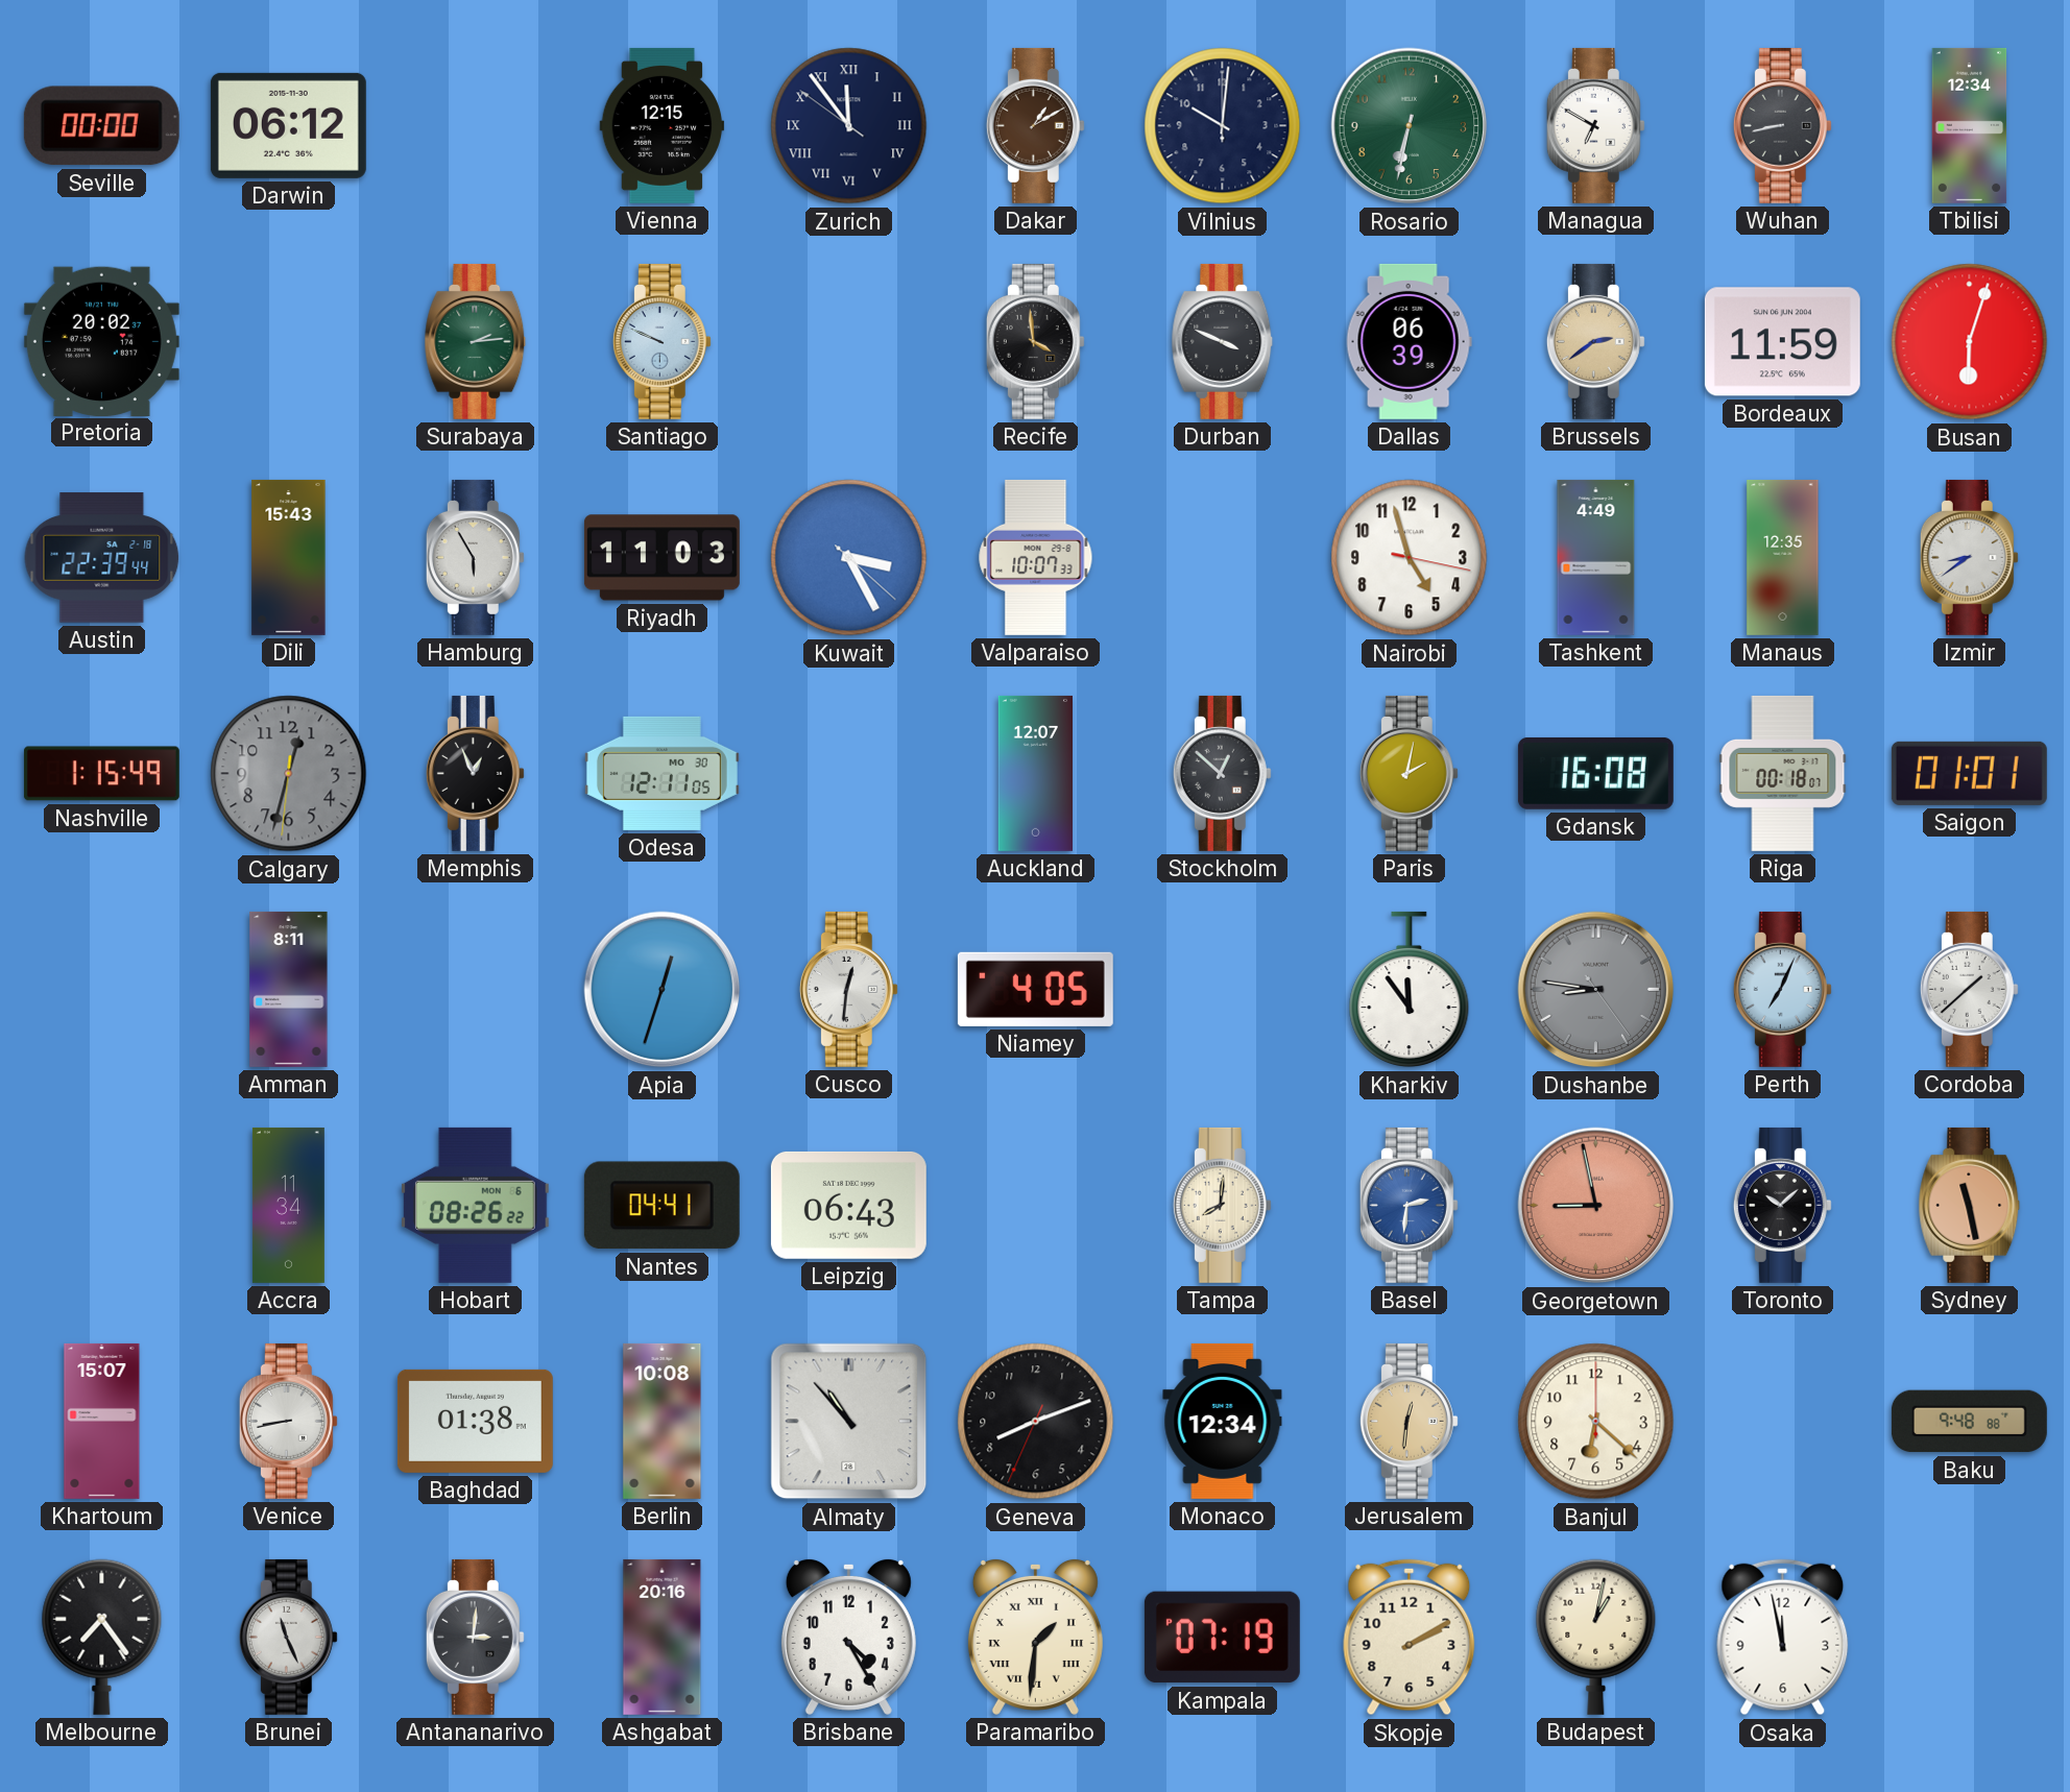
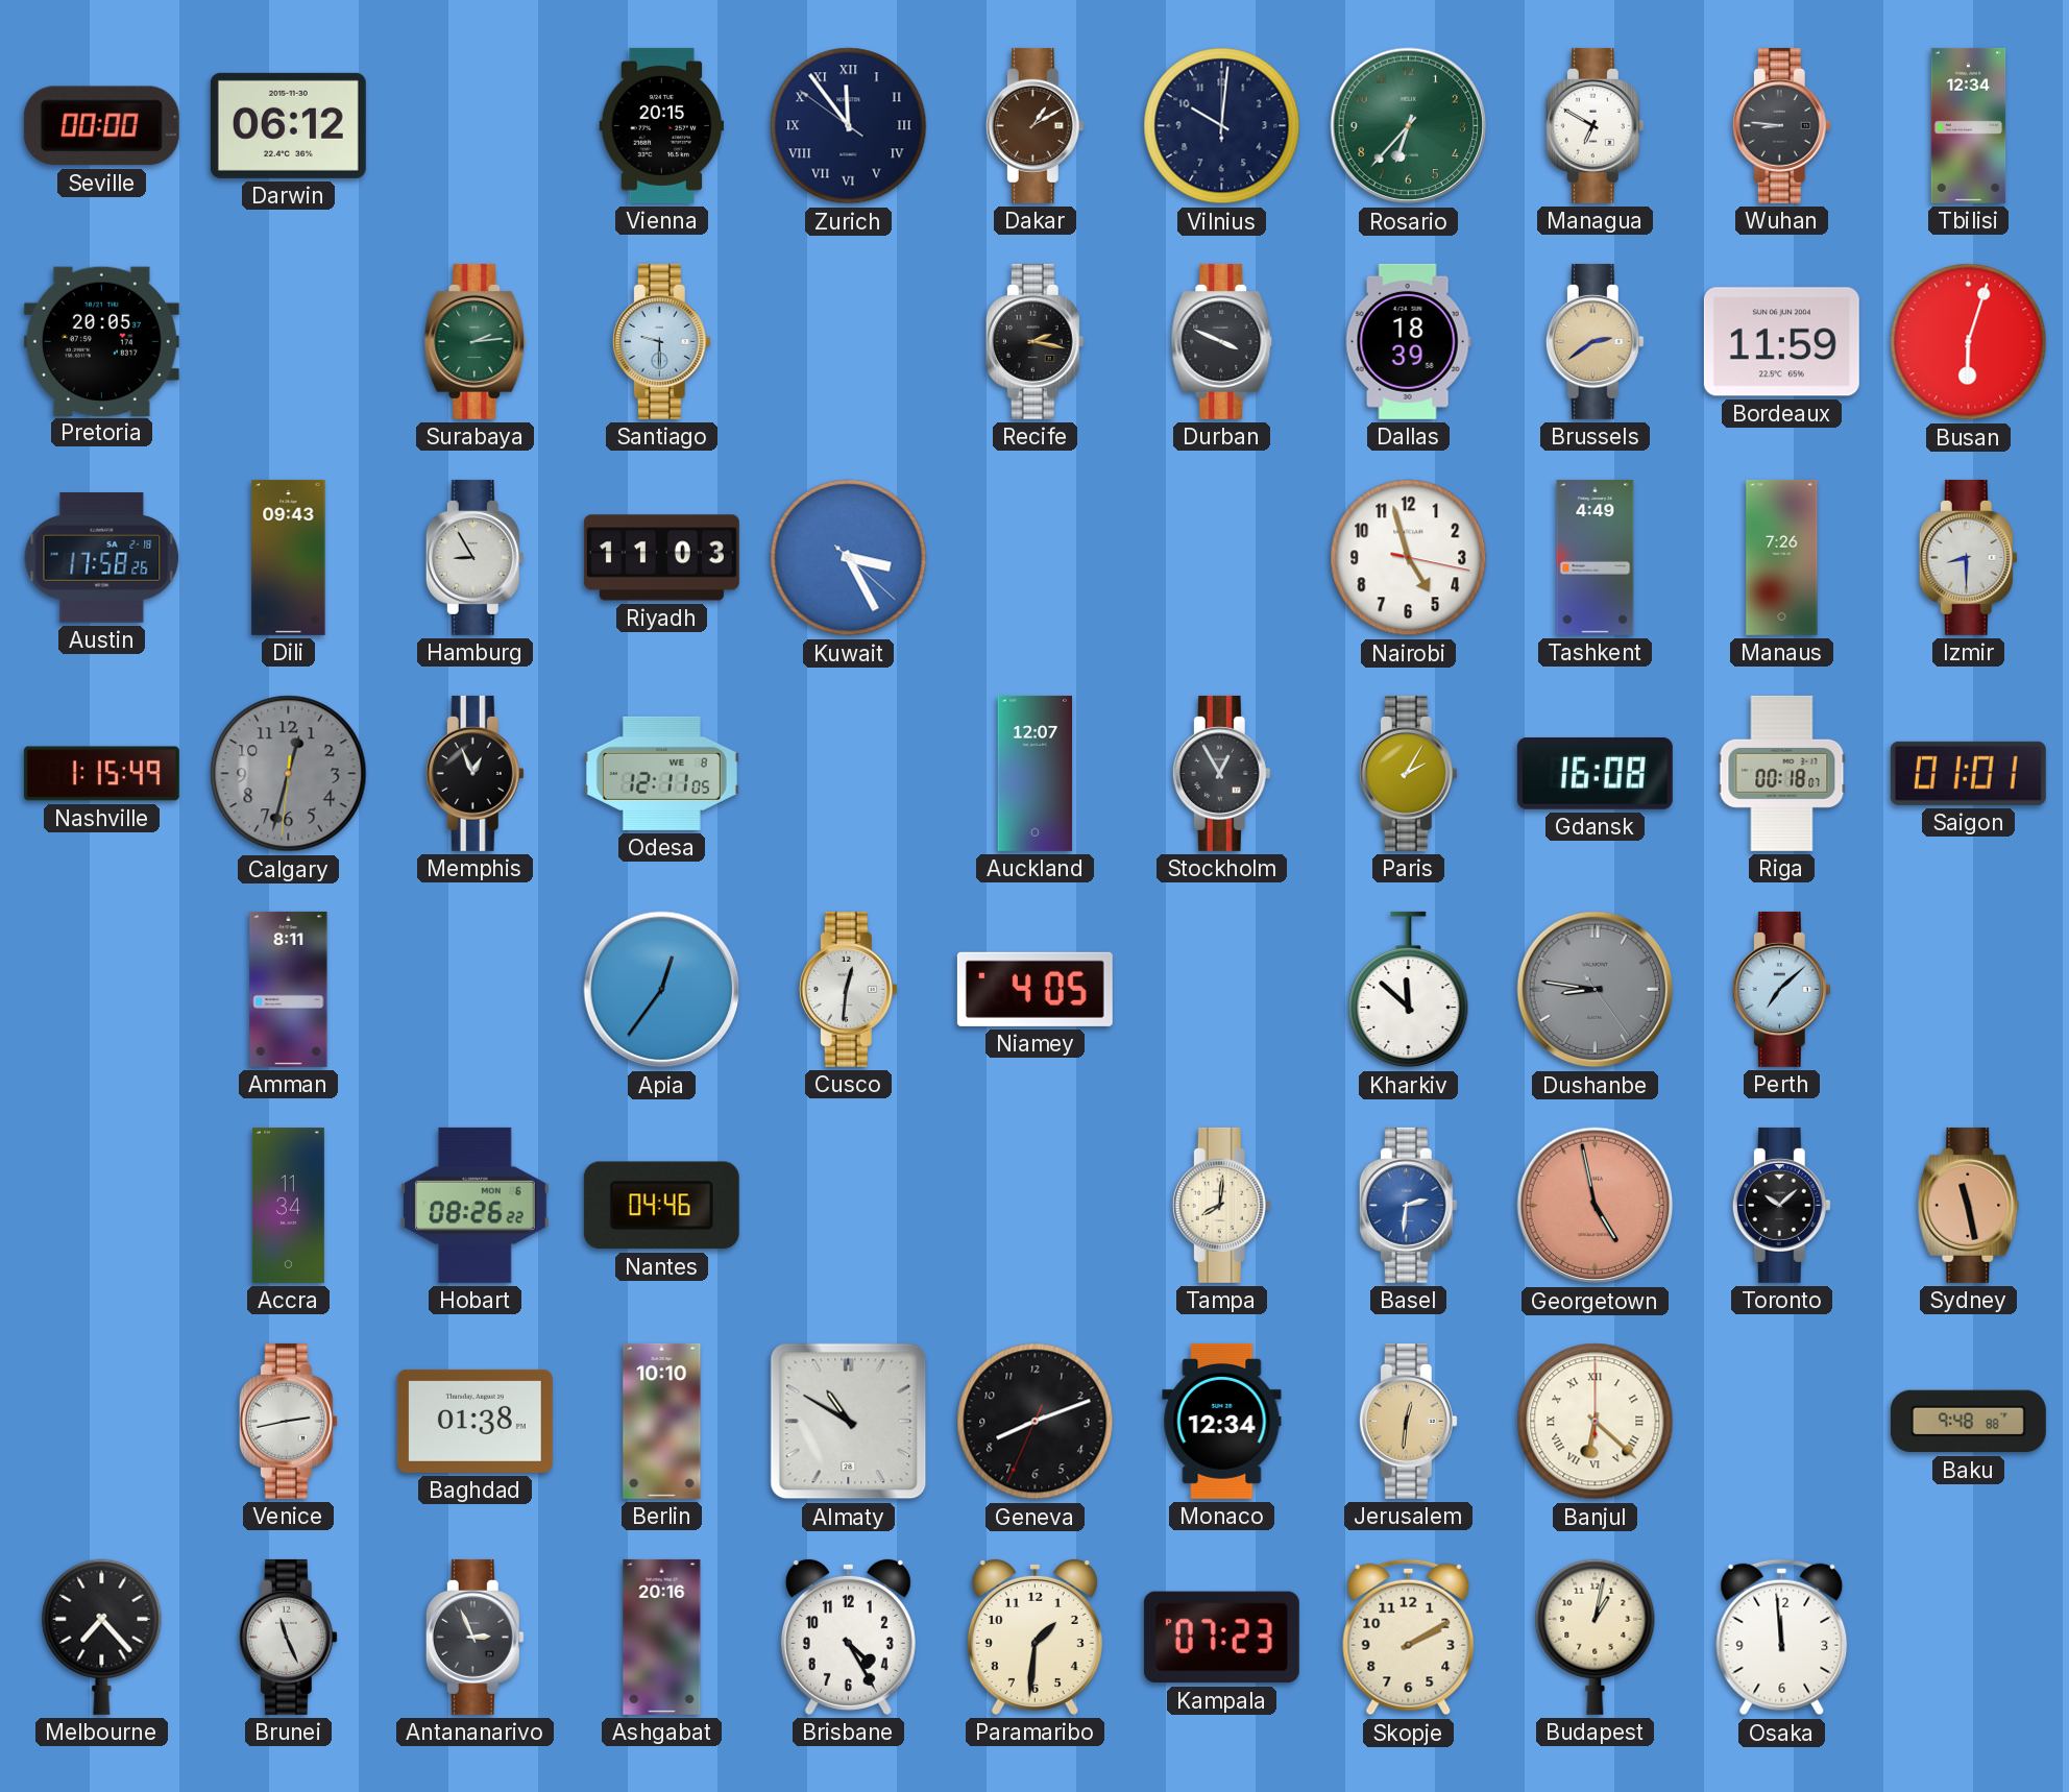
Vienna: 12:15 -> 20:15
Rosario: 6:32 -> 6:37
Wuhan: 8:43 -> 8:46
Pretoria: 20:02 -> 20:05
Santiago: 9:49 -> 9:30
Recife: 3:59 -> 2:17
Dallas: 06:39 -> 18:39
Austin: 22:39 -> 17:58
Dili: 15:43 -> 09:43
Hamburg: 5:55 -> 8:55
Valparaiso: 10:07 -> none
Manaus: 12:35 -> 7:26
Izmir: 8:39 -> 8:30
Odesa date: MO 30 -> WE 8
Stockholm: 12:52 -> 12:55
Paris: 2:02 -> 2:05
Apia: 12:33 -> 12:36
Kharkiv: 11:54 -> 11:52
Perth: 7:04 -> 7:08
Cordoba: 1:38 -> none
Nantes: 04:41 -> 04:46
Leipzig: 06:43 -> none
Georgetown: 8:58 -> 4:58
Khartoum: 15:07 -> none
Venice: 8:43 -> 2:43
Berlin: 10:08 -> 10:10
Almaty: 10:53 -> 10:50
Banjul numerals: Arabic -> Roman
Melbourne: 7:24 -> 7:23
Antananarivo: 3:01 -> 2:56
Paramaribo numerals: Roman -> Arabic
Kampala: 07:19 -> 07:23
Osaka: 11:58 -> 11:59
